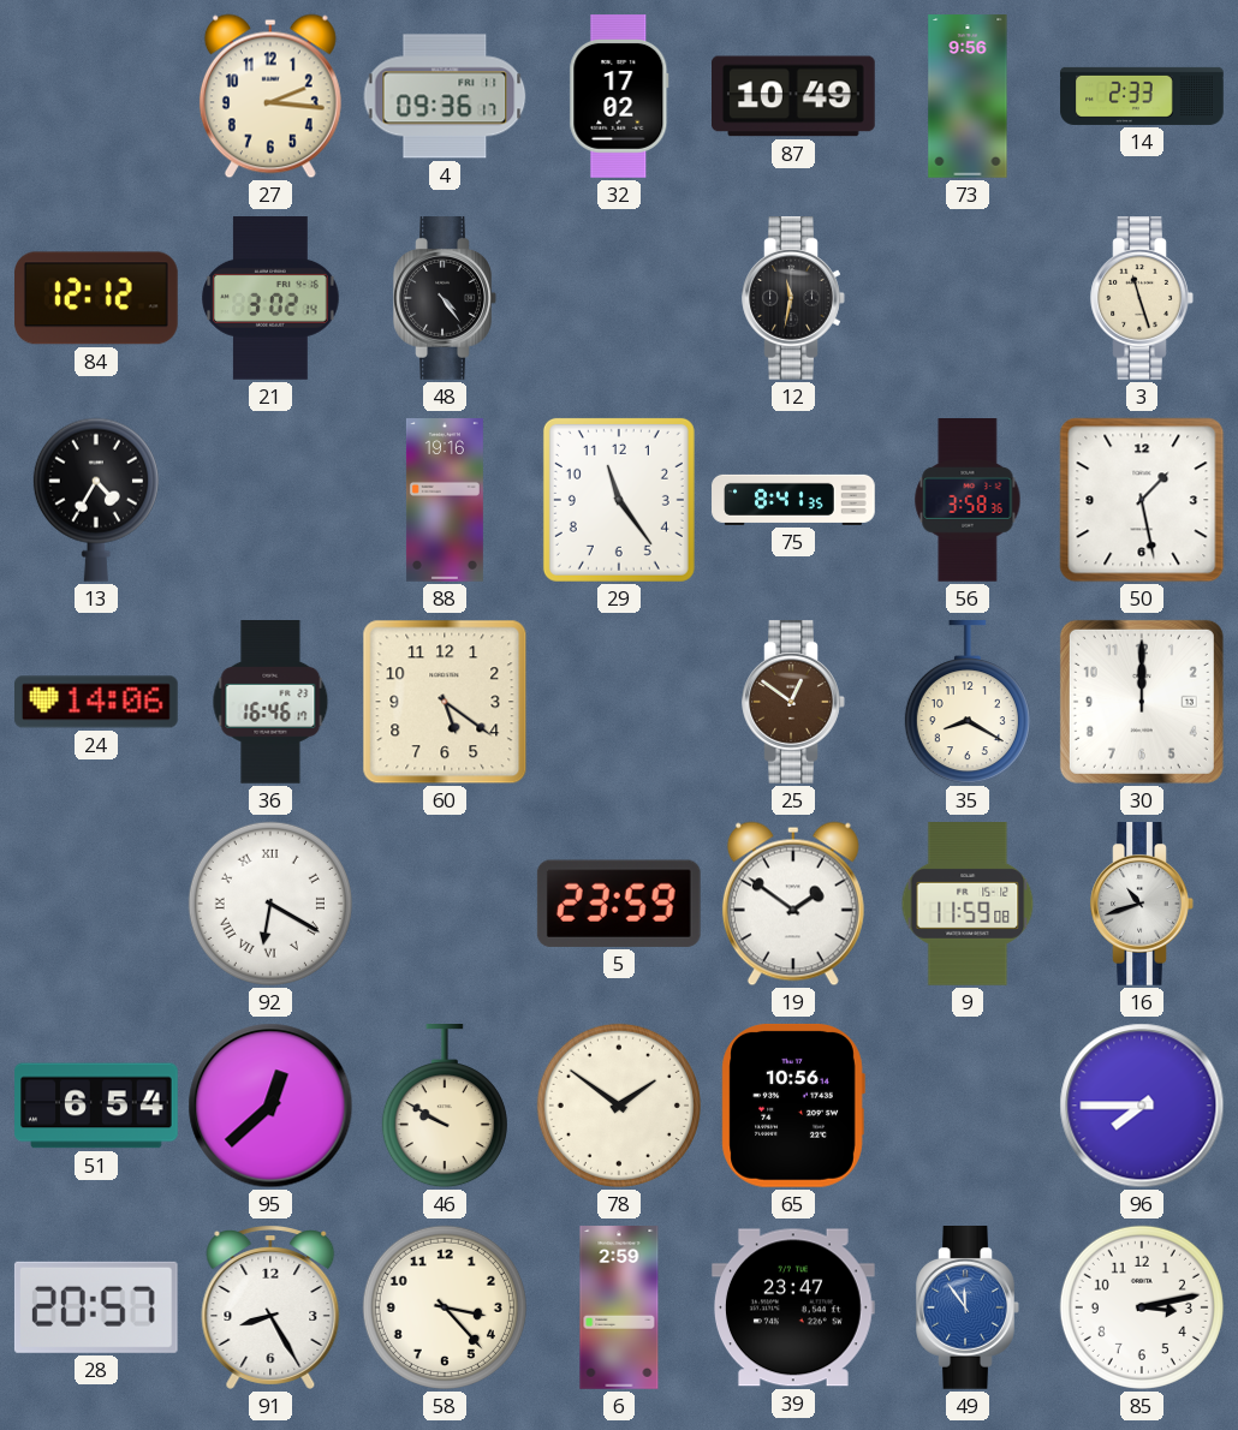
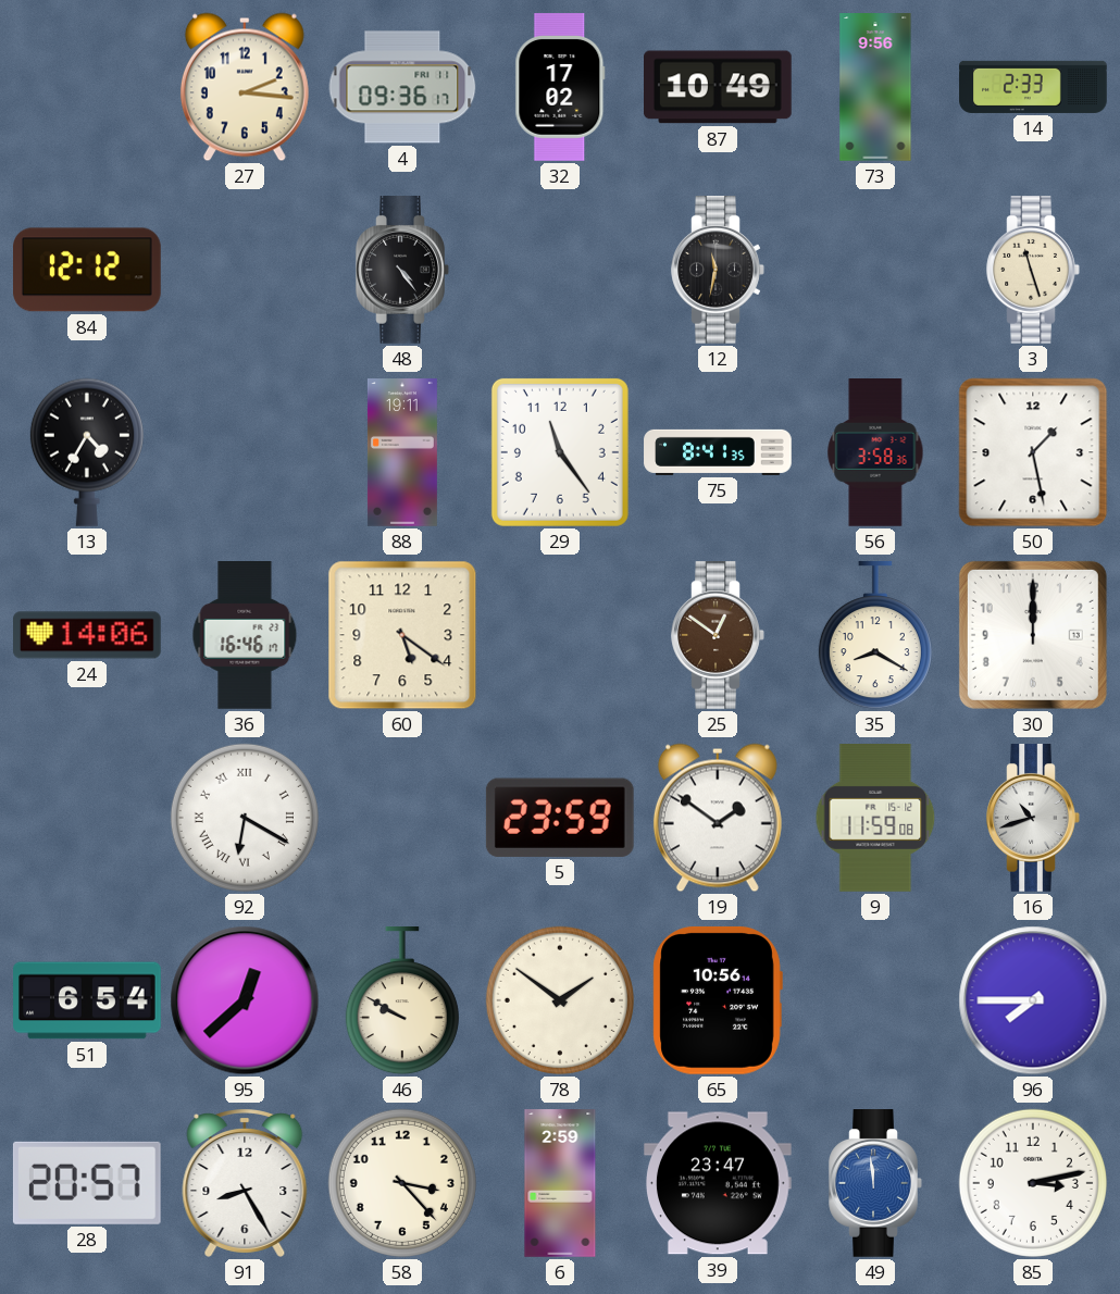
21: 3:02 -> none
88: 19:16 -> 19:11
49: 11:54 -> 11:59
